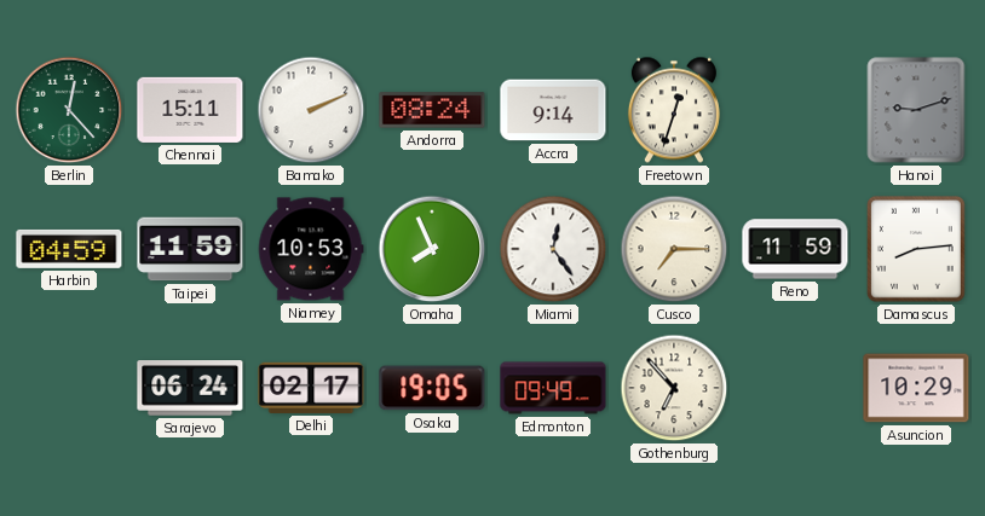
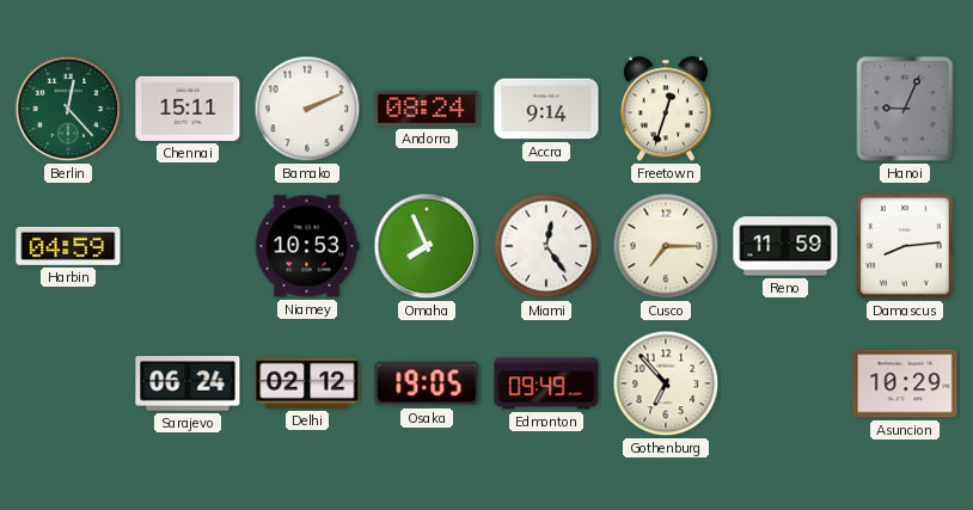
Hanoi: 9:12 -> 9:04
Taipei: 11:59 -> none
Delhi: 02:17 -> 02:12
